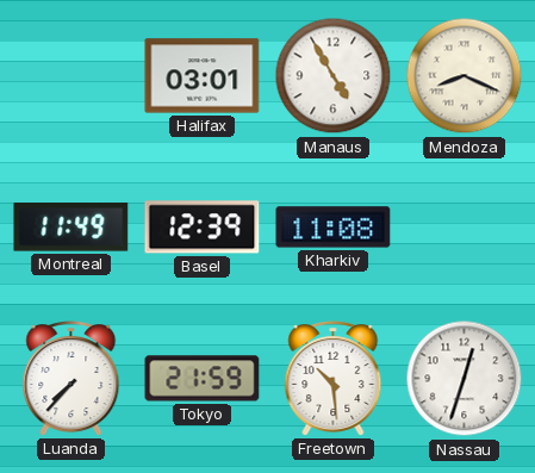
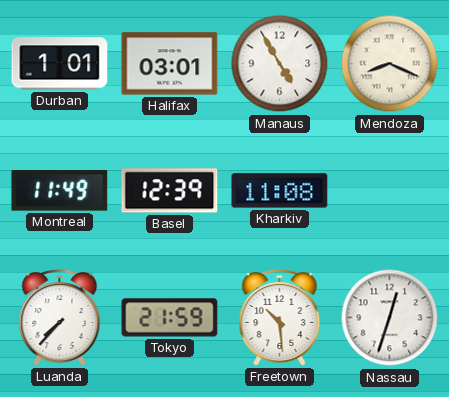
Durban: none -> 1:01
